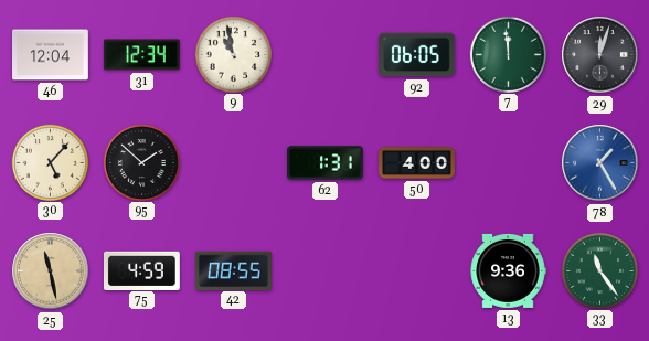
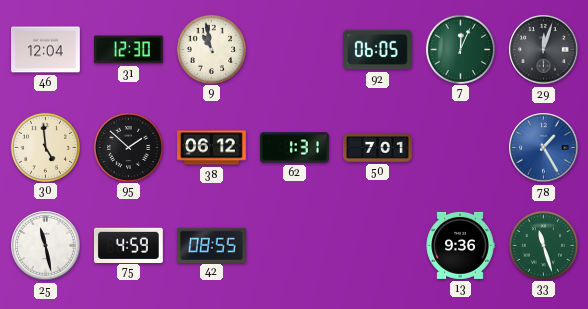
31: 12:34 -> 12:30
7: 11:59 -> 12:04
30: 5:07 -> 4:59
38: none -> 06:12
50: 4:00 -> 7:01
25 dial: champagne -> white
33: 11:24 -> 11:27
